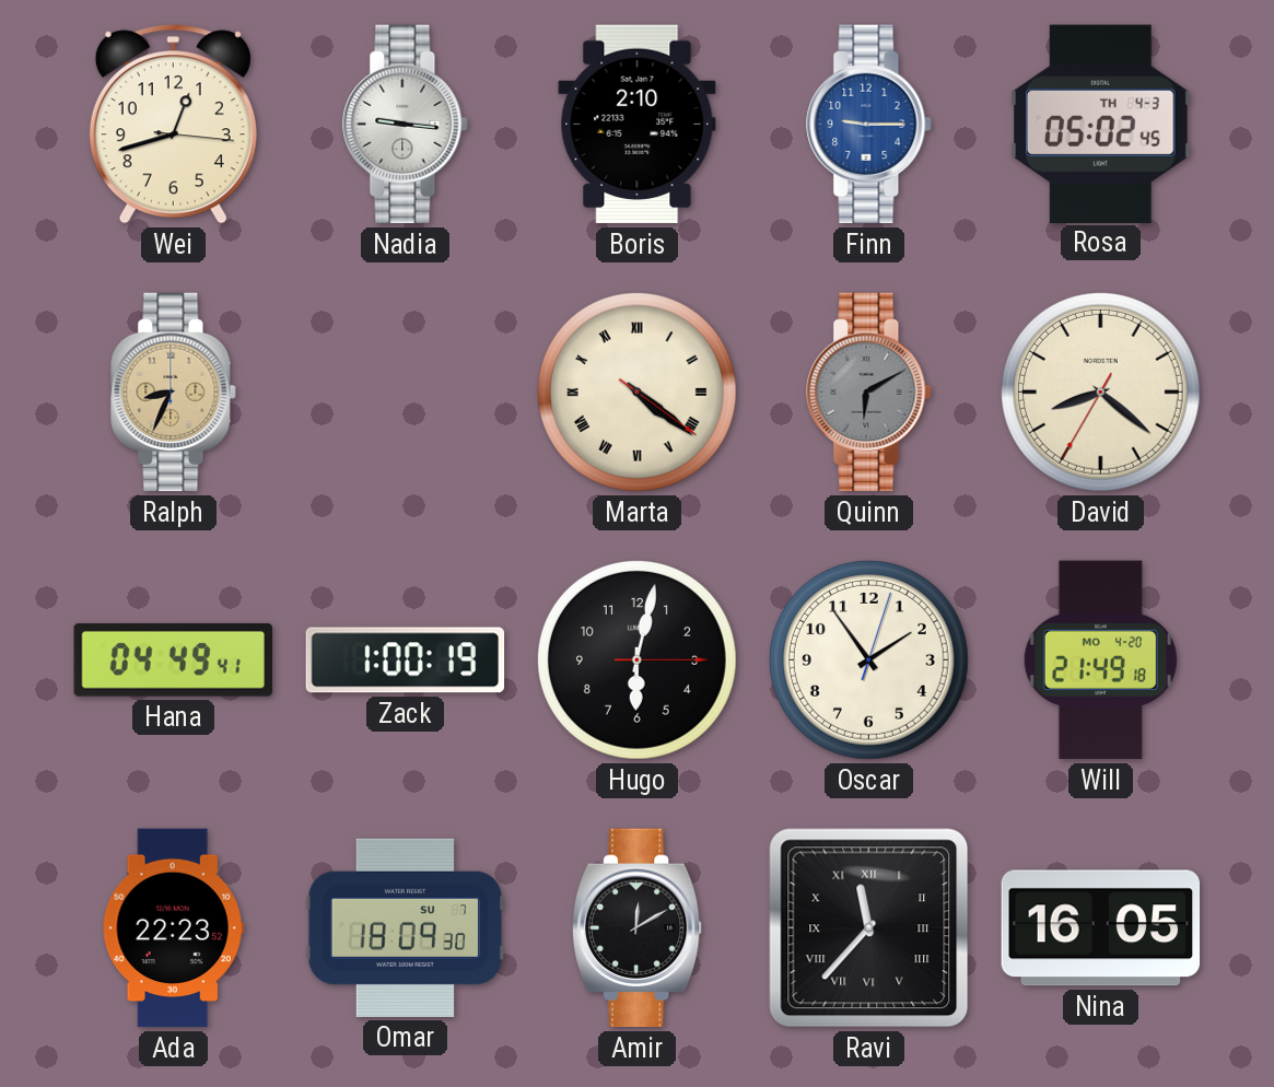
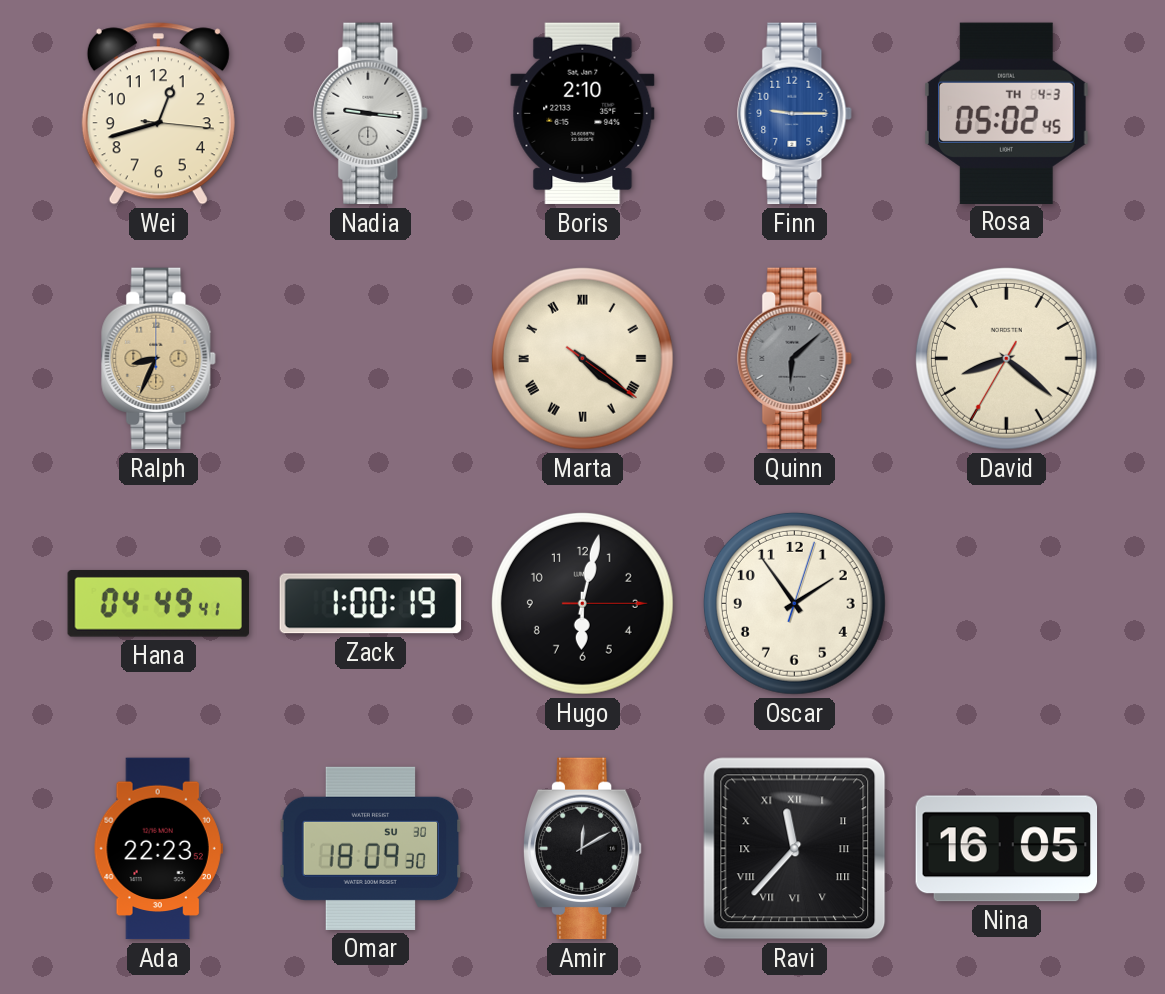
Quinn: 6:10 -> 6:08
Will: 21:49 -> none
Omar date: SU 7 -> SU 30
